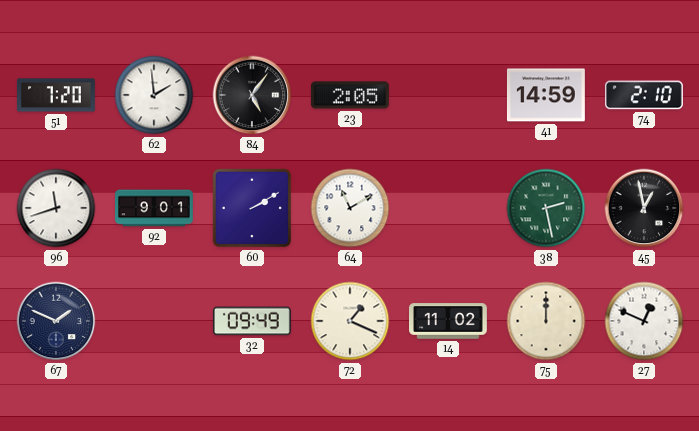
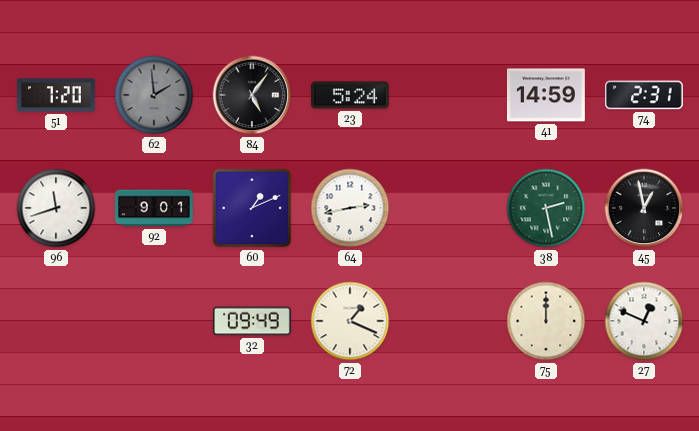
62 dial: white -> grey
23: 2:05 -> 5:24
74: 2:10 -> 2:31
60: 2:10 -> 1:11
64: 11:10 -> 2:43
67: 1:49 -> none
14: 11:02 -> none
